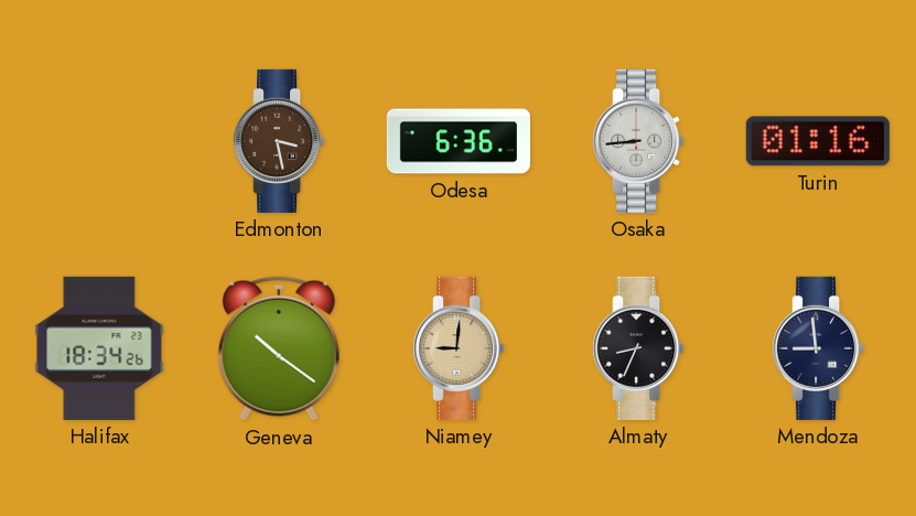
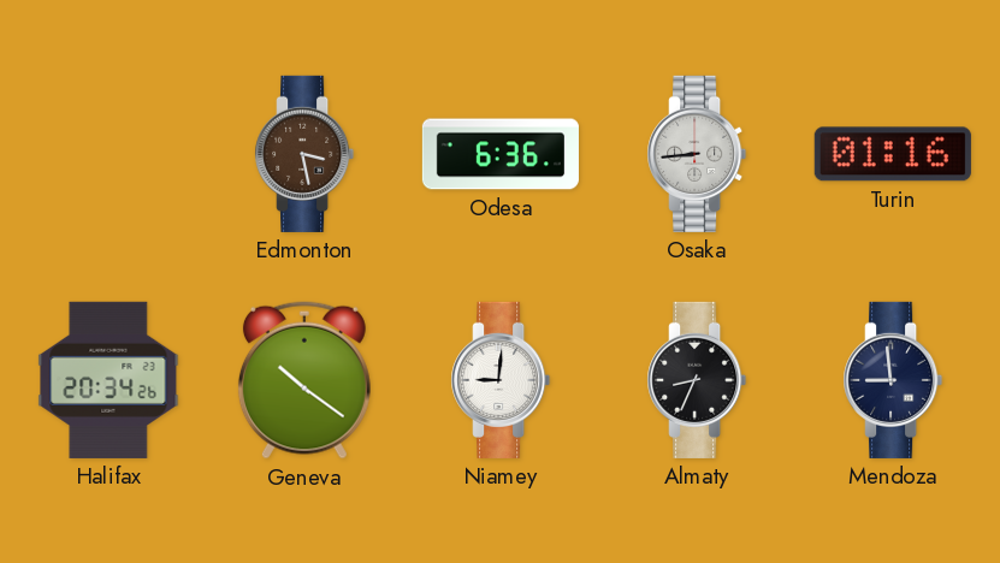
Halifax: 18:34 -> 20:34
Niamey dial: champagne -> white
